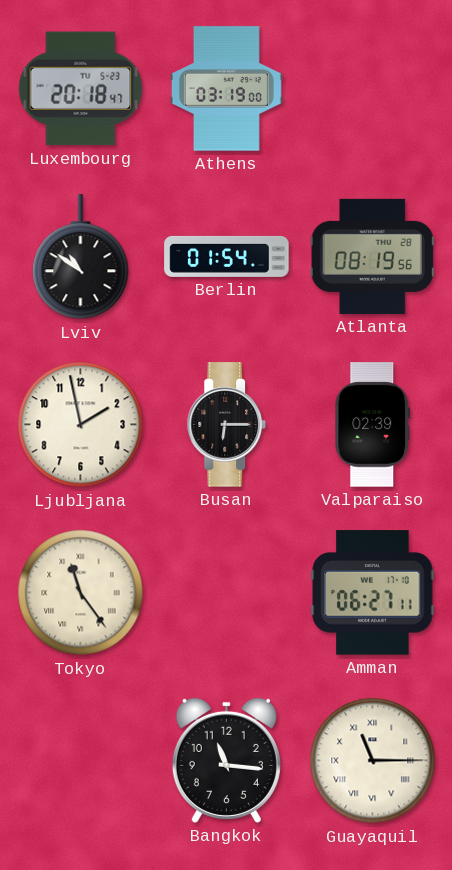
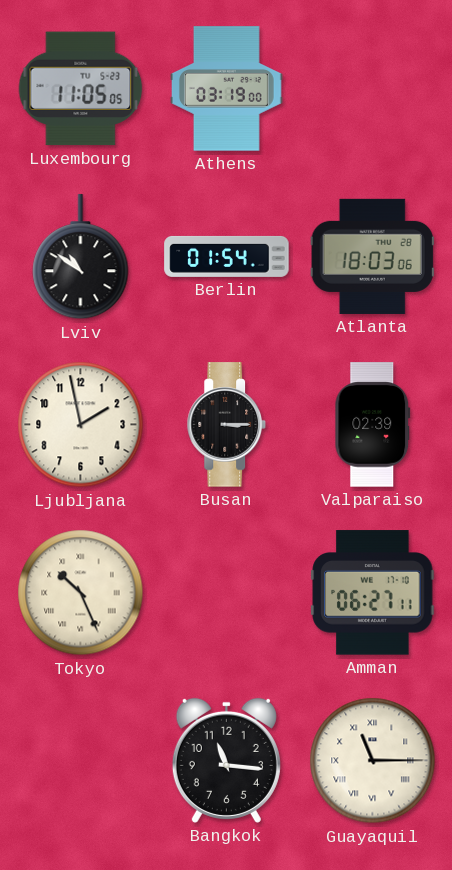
Luxembourg: 20:18 -> 11:05
Atlanta: 08:19 -> 18:03
Busan: 6:15 -> 3:15
Tokyo: 11:24 -> 10:26
